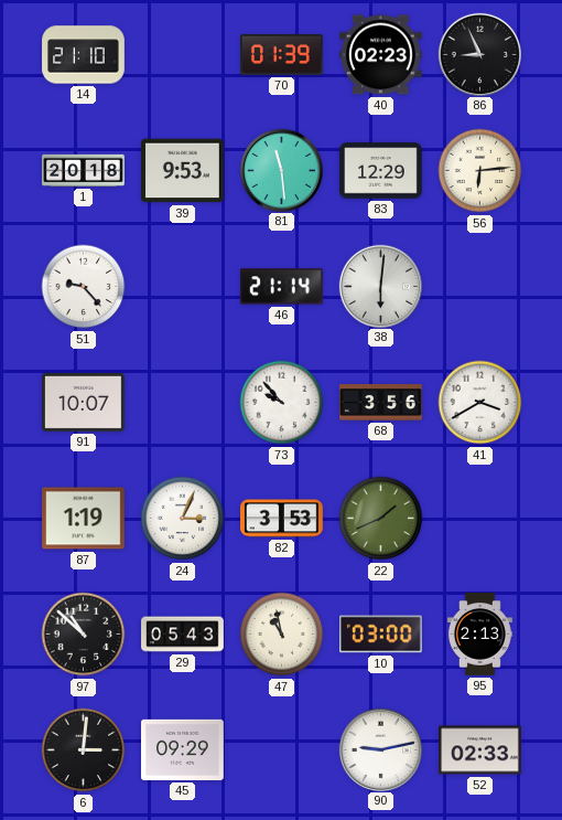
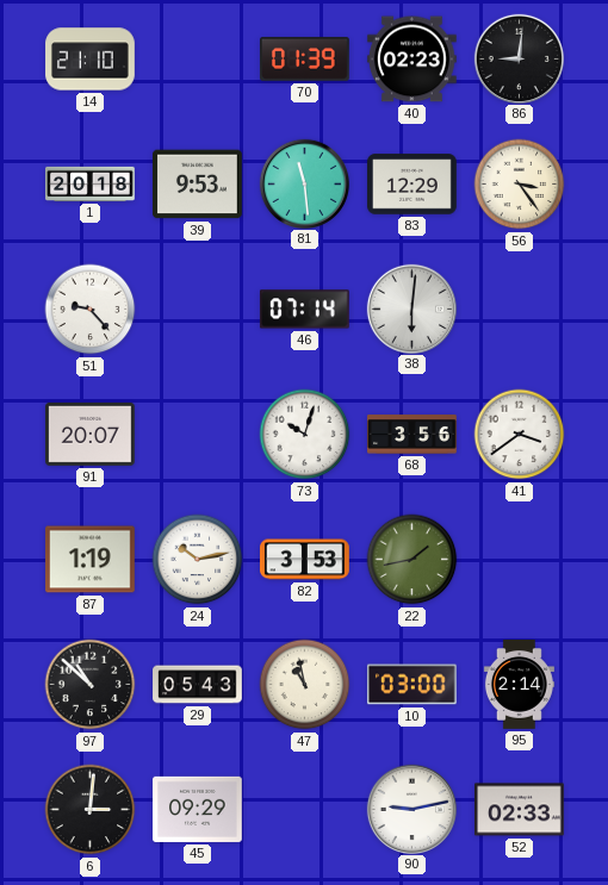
86: 8:56 -> 9:01
56: 6:14 -> 3:24
46: 21:14 -> 07:14
91: 10:07 -> 20:07
73: 9:53 -> 10:03
41: 3:40 -> 3:39
24: 3:04 -> 10:13
22: 1:41 -> 1:43
95: 2:13 -> 2:14
